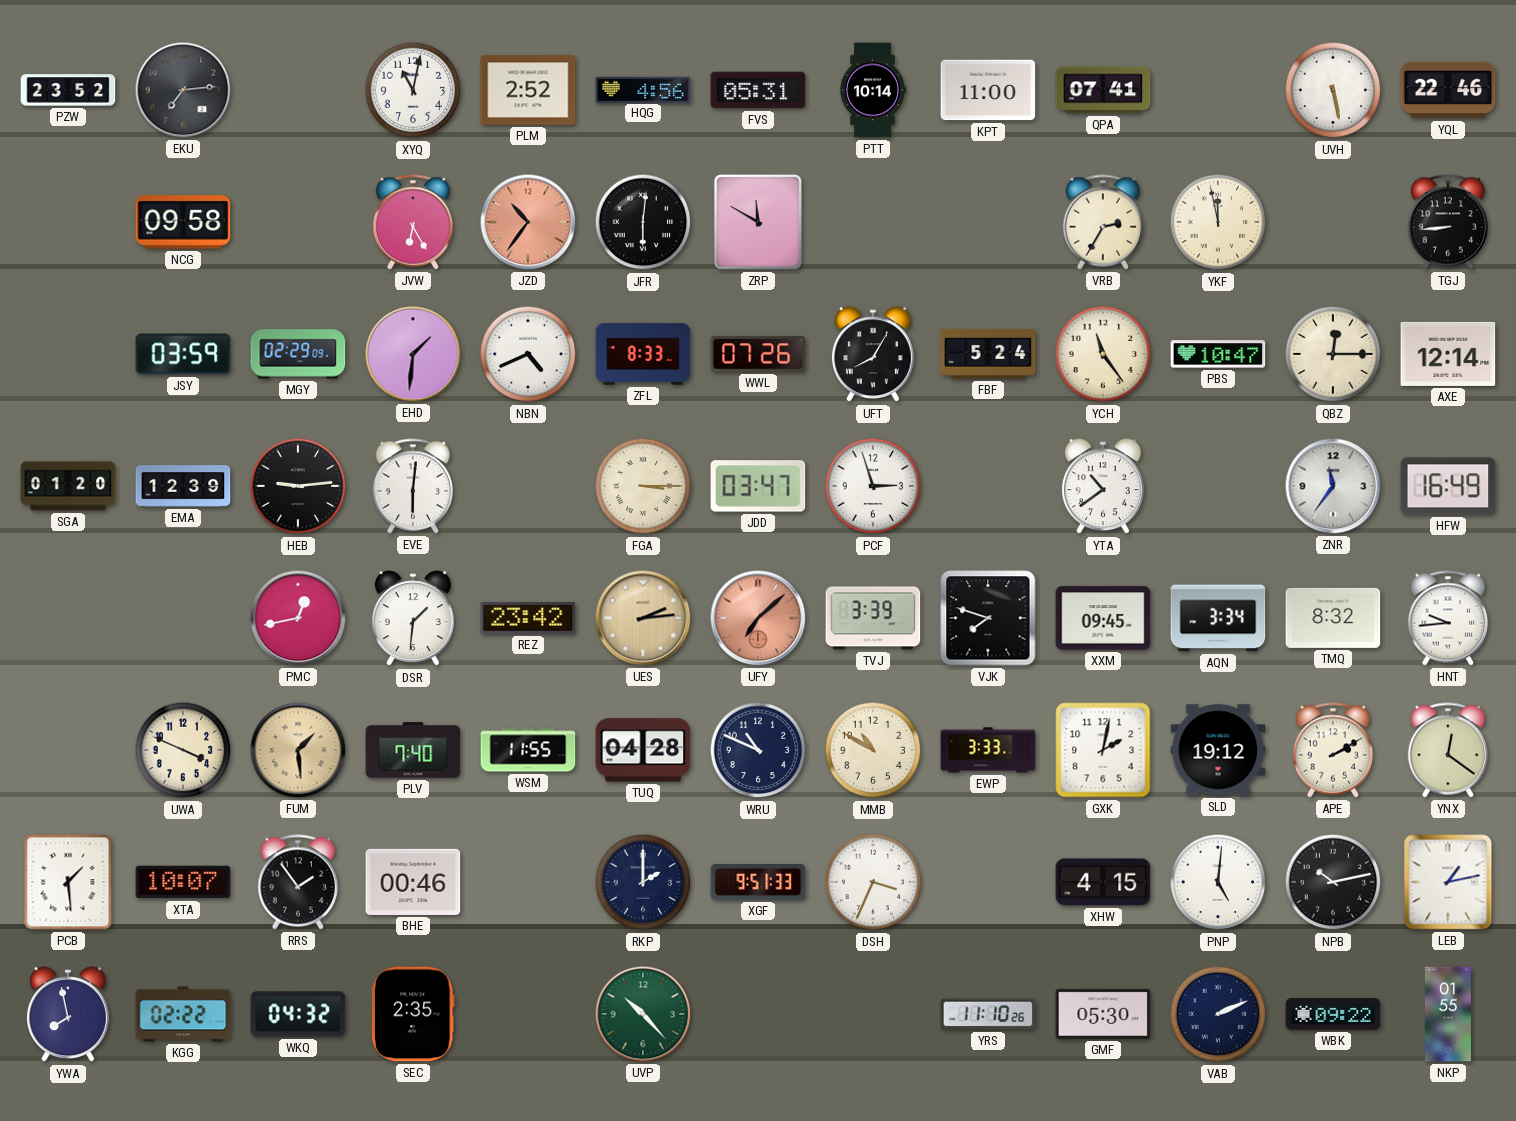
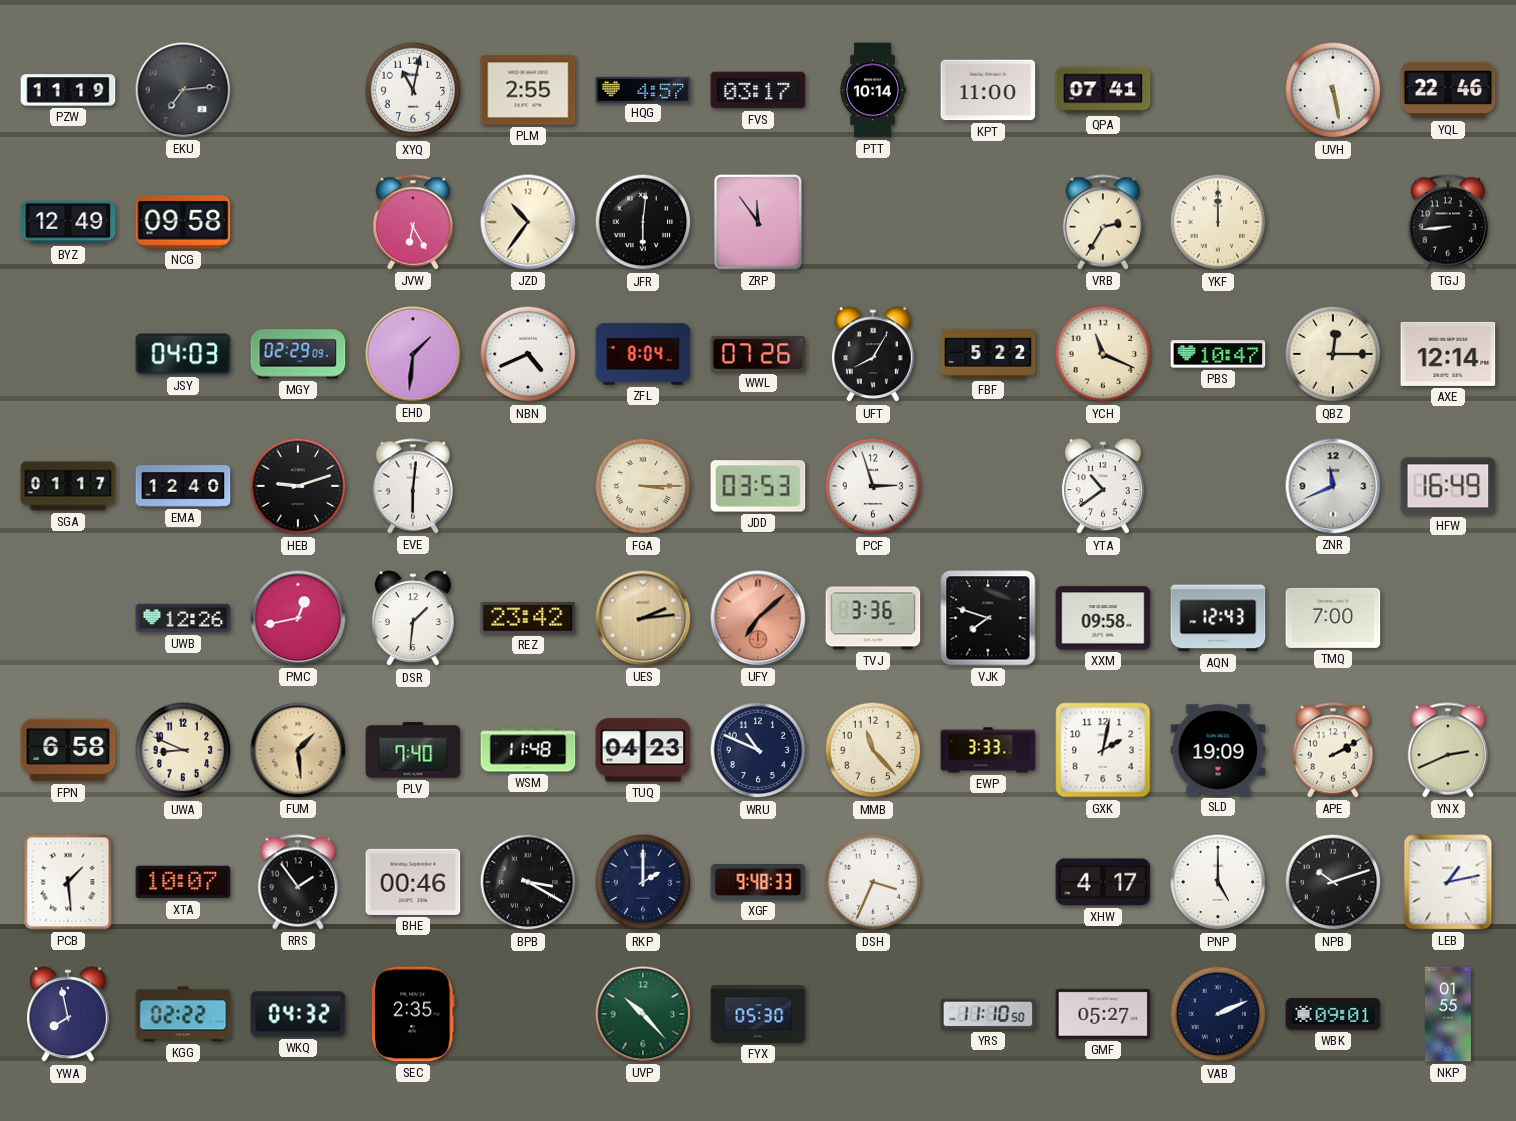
PZW: 23:52 -> 11:19
PLM: 2:52 -> 2:55
HQG: 4:56 -> 4:57
FVS: 05:31 -> 03:17
BYZ: none -> 12:49
JZD dial: salmon -> cream
ZRP: 11:50 -> 11:54
YKF: 11:58 -> 12:00
JSY: 03:59 -> 04:03
ZFL: 8:33 -> 8:04
FBF: 5:24 -> 5:22
YCH: 11:24 -> 11:19
SGA: 01:20 -> 01:17
EMA: 12:39 -> 12:40
HEB: 9:14 -> 9:12
JDD: 03:47 -> 03:53
ZNR: 11:36 -> 11:41
UWB: none -> 12:26
TVJ: 3:39 -> 3:36
XXM: 09:45 -> 09:58
AQN: 3:34 -> 12:43
TMQ: 8:32 -> 7:00
HNT: 9:44 -> none
FPN: none -> 6:58
UWA: 3:49 -> 8:49
WSM: 11:55 -> 11:48
TUQ: 04:28 -> 04:23
MMB: 10:50 -> 11:23
SLD: 19:12 -> 19:09
YNX: 12:21 -> 2:41
BPB: none -> 3:20
XGF: 9:51 -> 9:48
XHW: 4:15 -> 4:17
PNP: 5:01 -> 5:00
NPB: 10:13 -> 10:12
FYX: none -> 05:30
YRS: 11:10:26 -> 11:10:50
GMF: 05:30 -> 05:27
WBK: 09:22 -> 09:01
